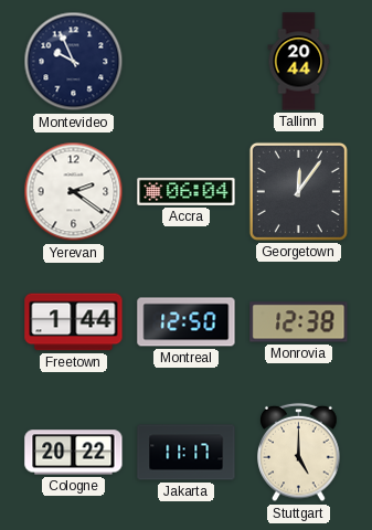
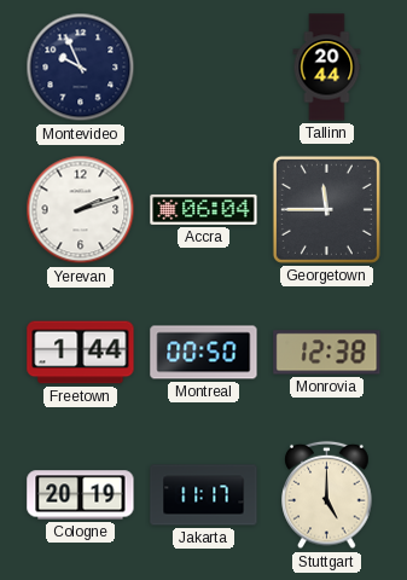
Yerevan: 2:21 -> 2:12
Georgetown: 12:06 -> 11:45
Montreal: 12:50 -> 00:50
Cologne: 20:22 -> 20:19
